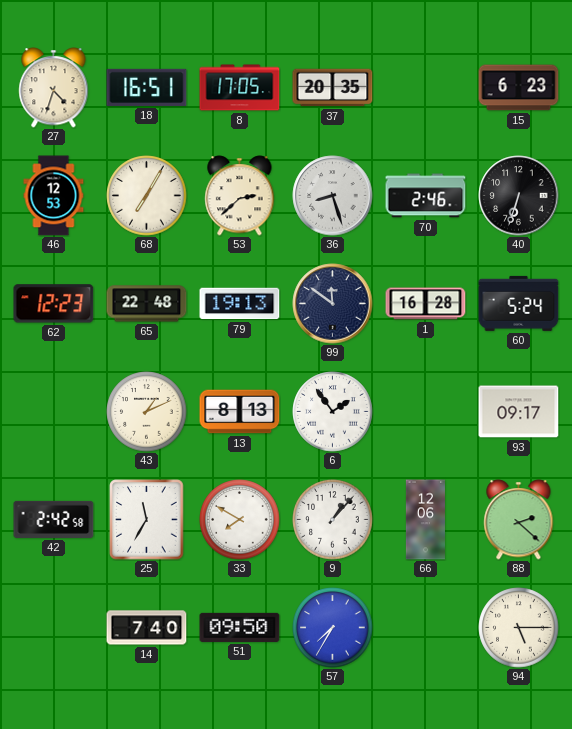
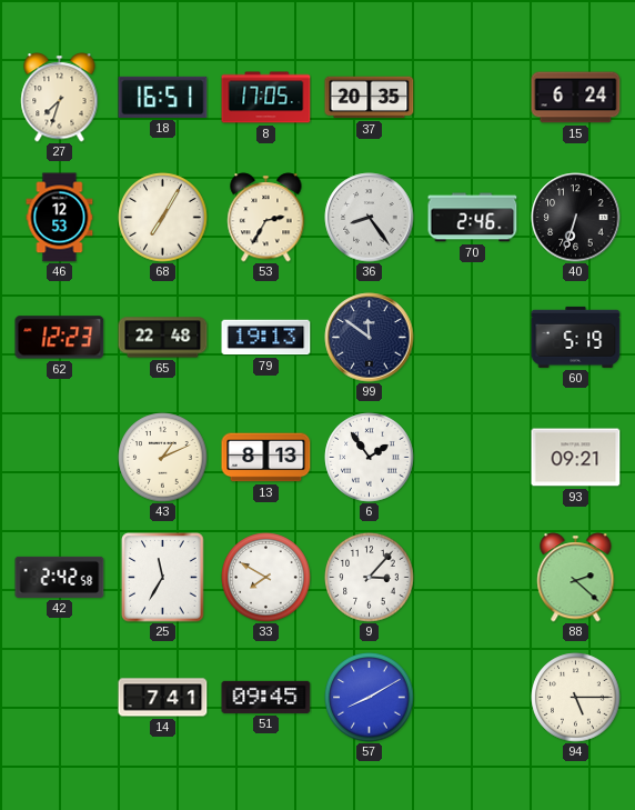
27: 4:33 -> 7:33
15: 6:23 -> 6:24
53: 2:38 -> 2:35
36: 8:27 -> 8:24
1: 16:28 -> none
60: 5:24 -> 5:19
93: 09:17 -> 09:21
9: 1:07 -> 3:07
66: 12:06 -> none
14: 7:40 -> 7:41
51: 09:50 -> 09:45
57: 7:35 -> 8:10
